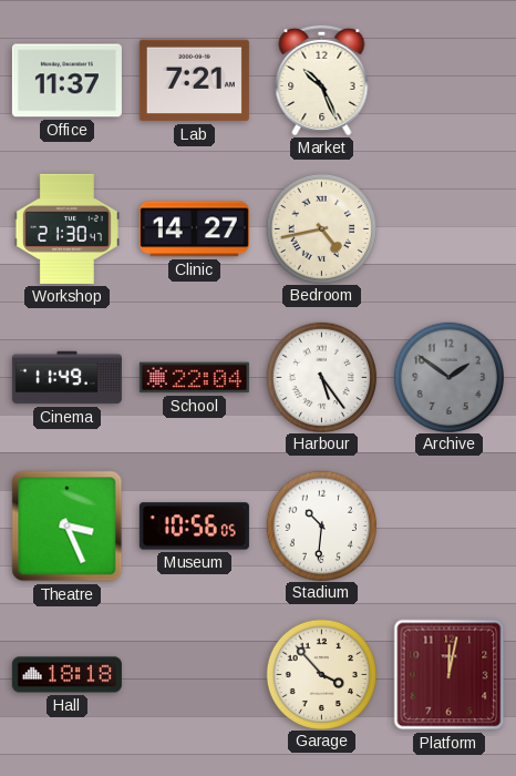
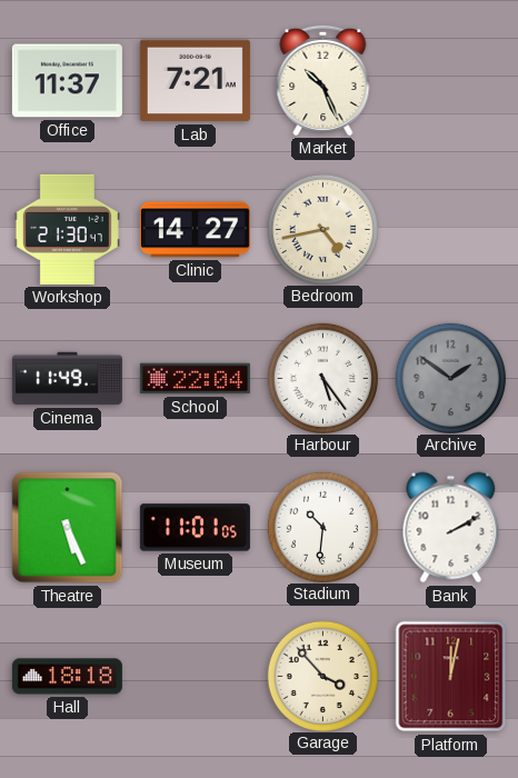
Theatre: 3:26 -> 5:26
Museum: 10:56 -> 11:01
Bank: none -> 2:10
